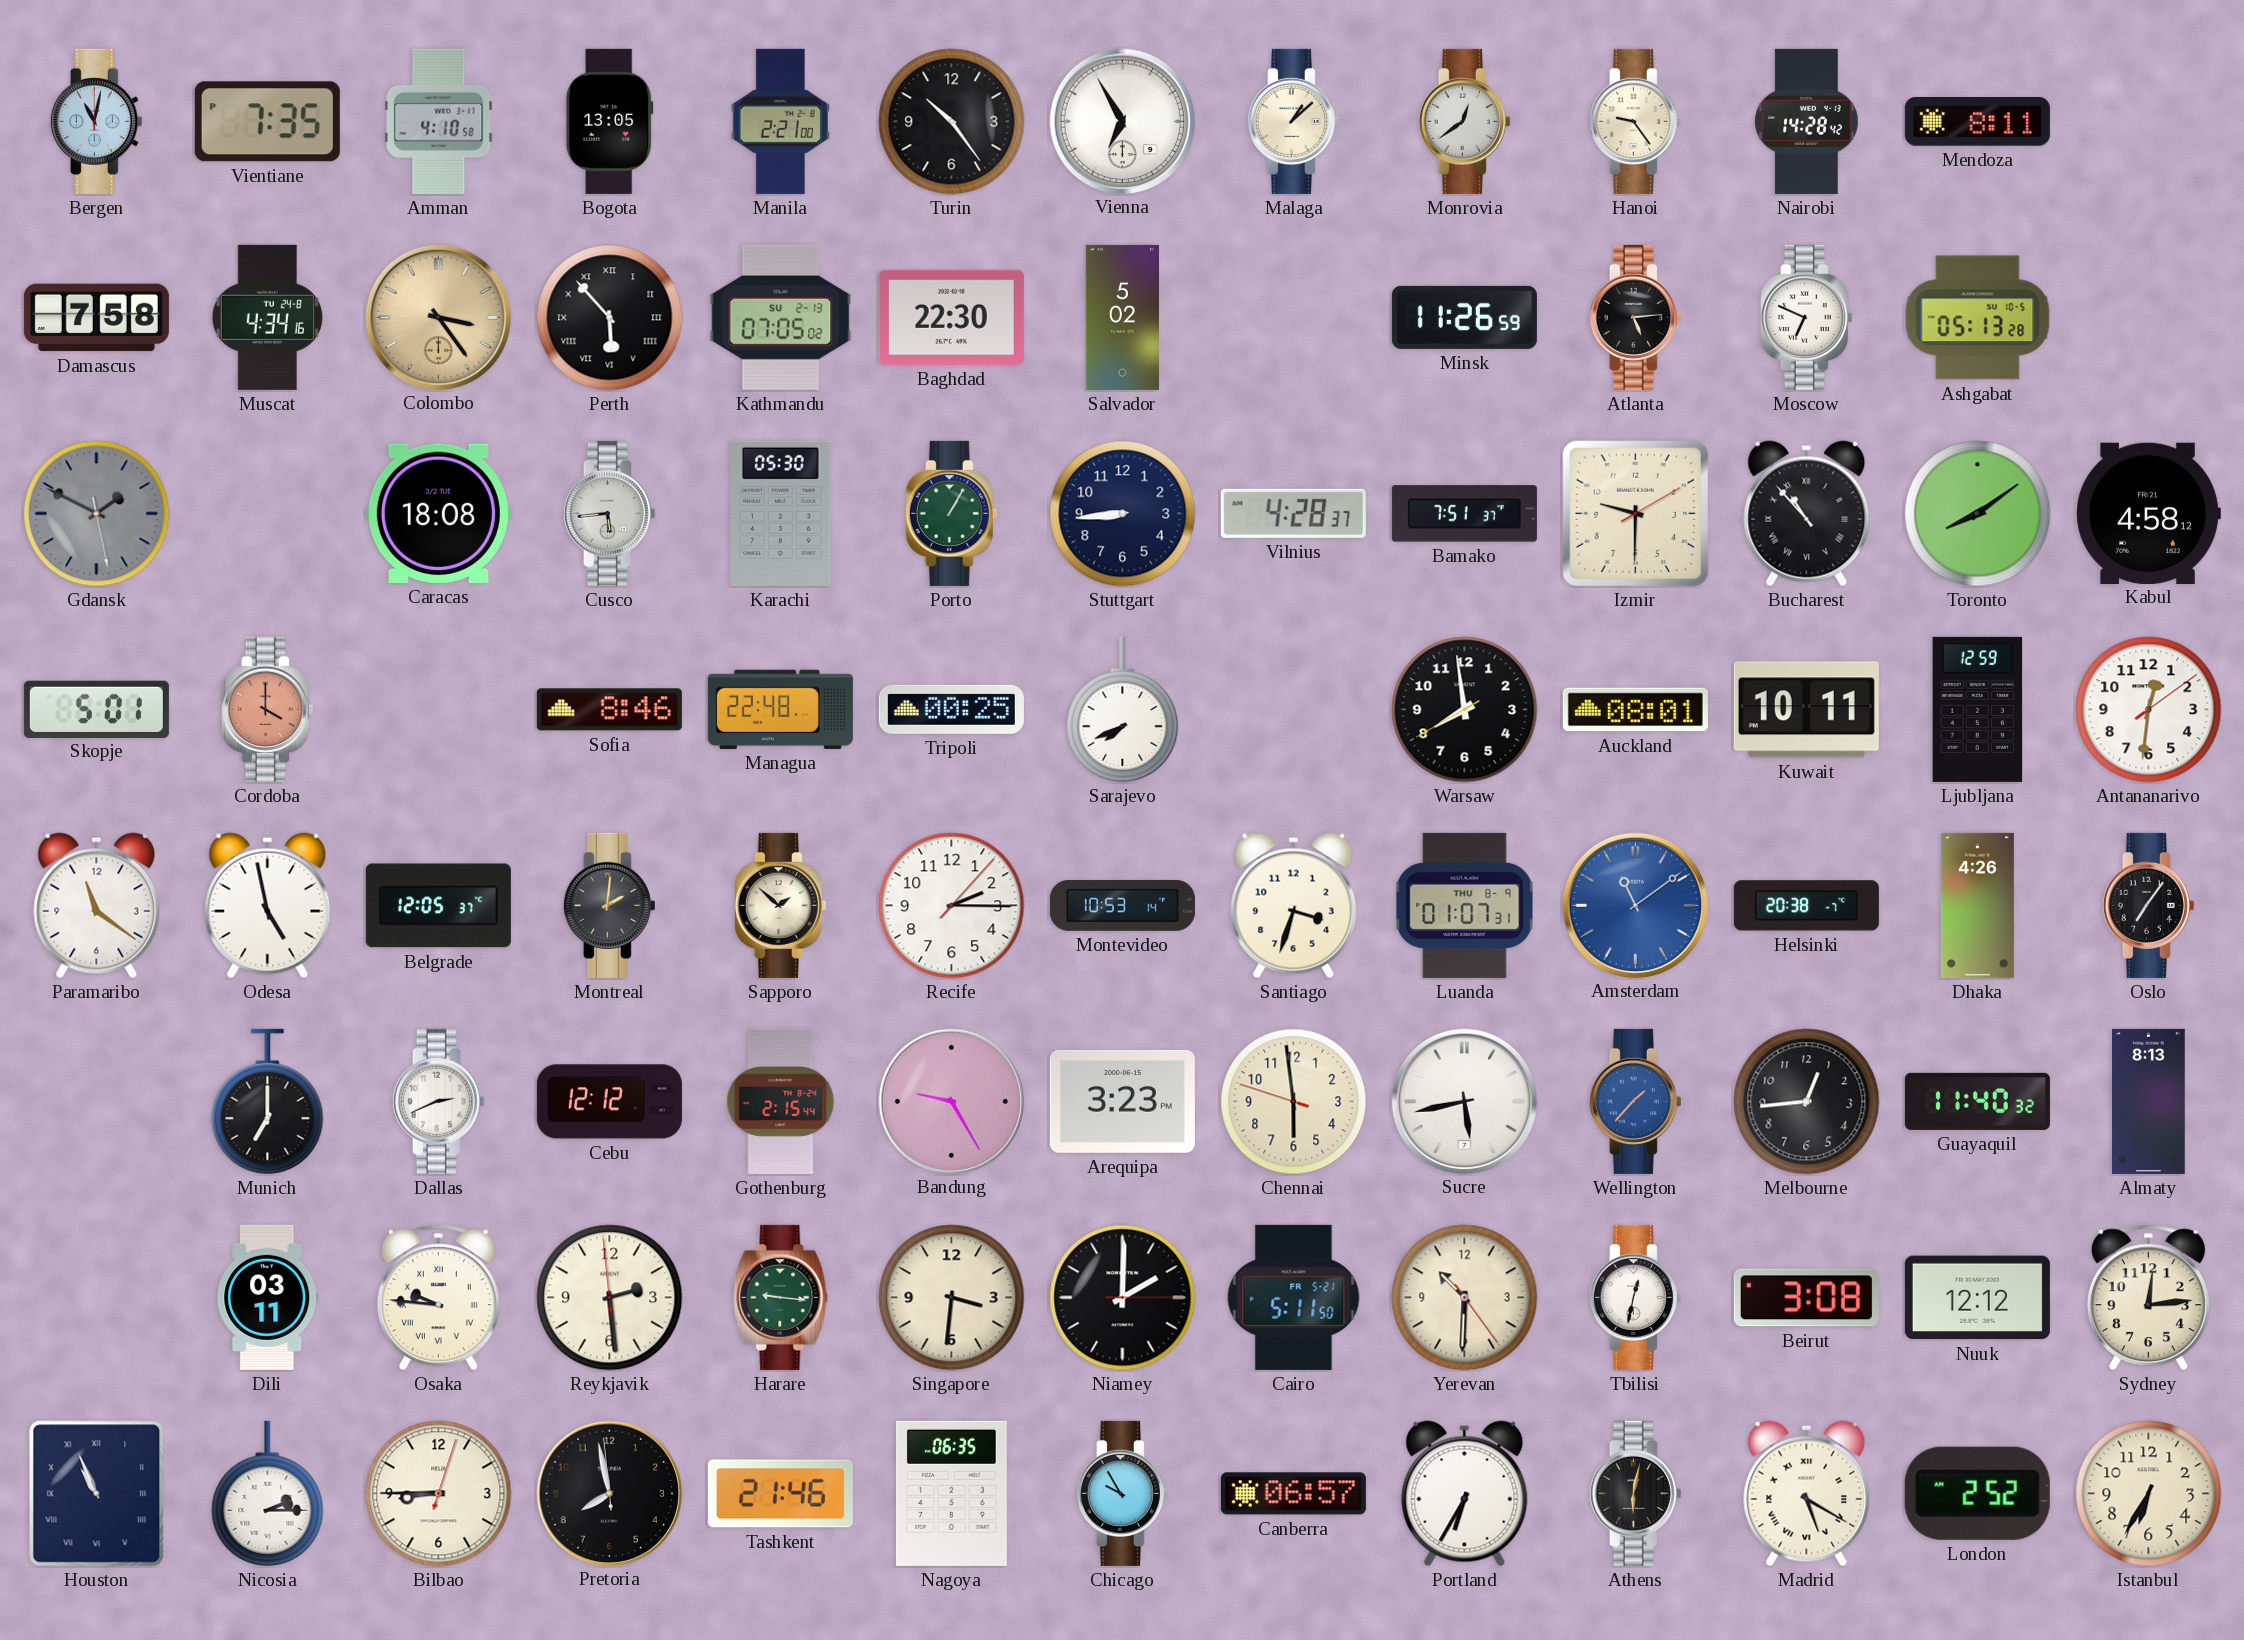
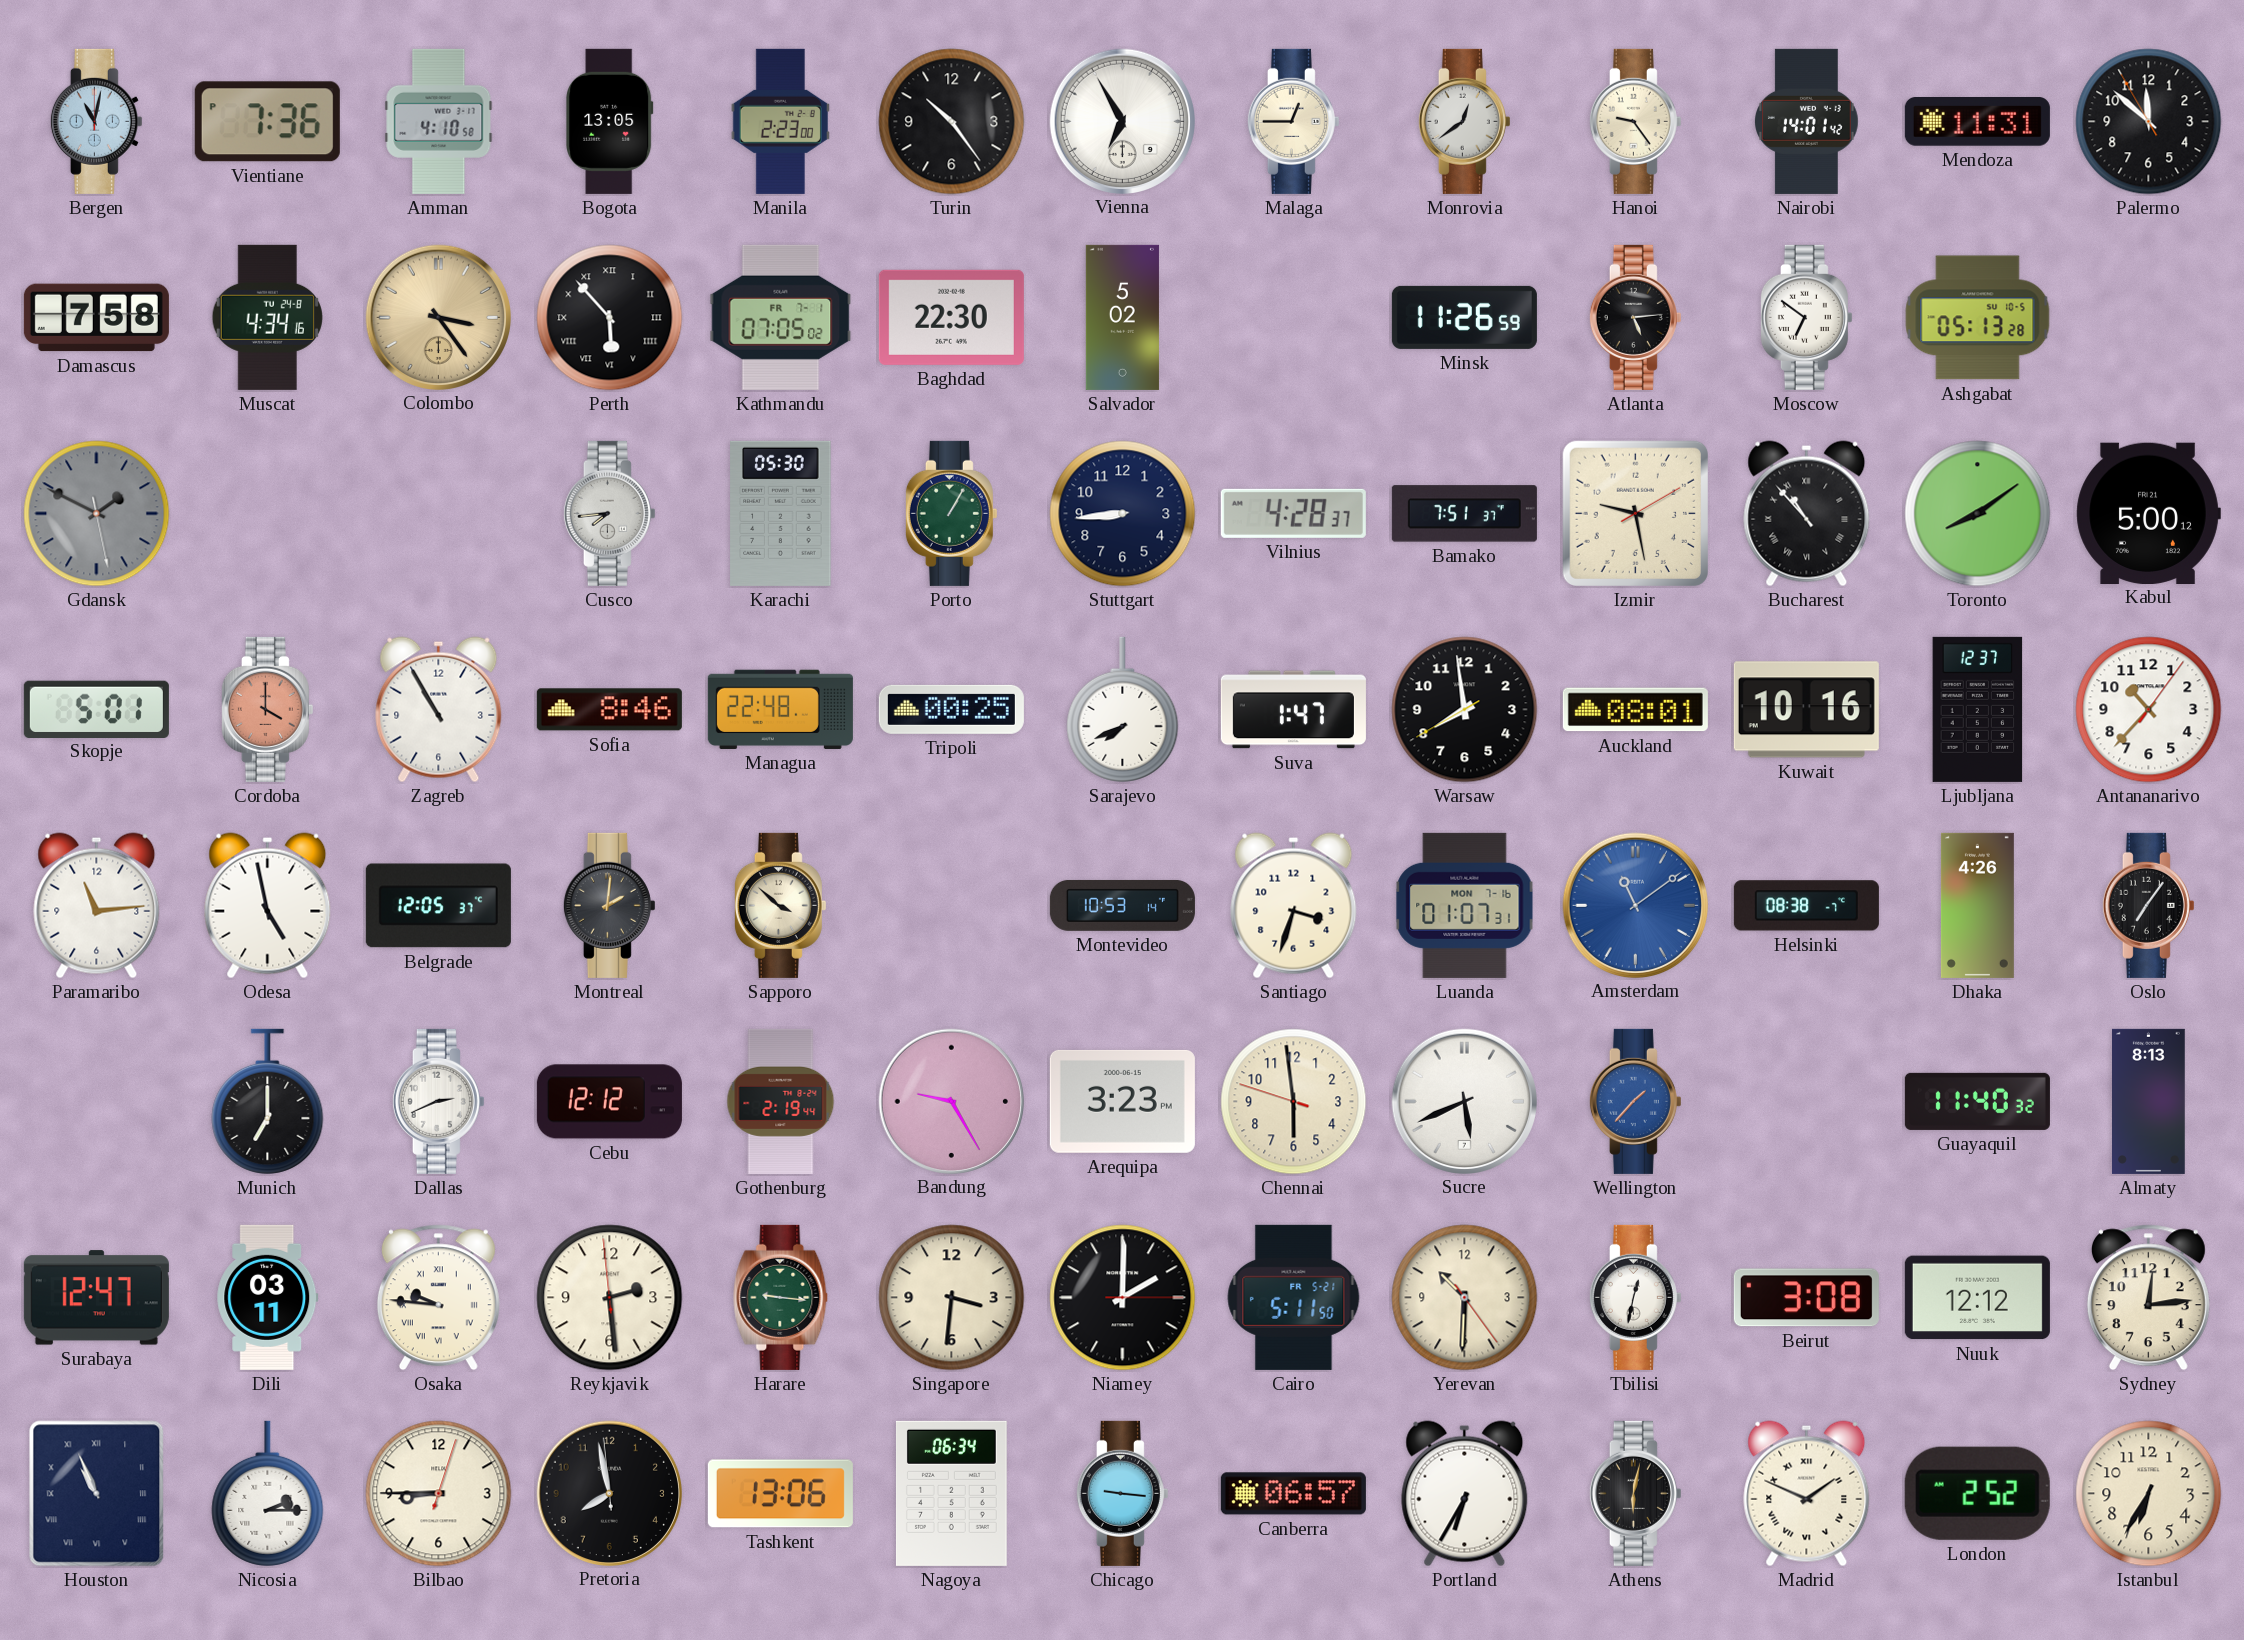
Vientiane: 7:35 -> 7:36
Manila: 2:21 -> 2:23
Malaga: 1:08 -> 12:45
Nairobi: 14:28 -> 14:01
Mendoza: 8:11 -> 11:31
Palermo: none -> 11:51
Kathmandu date: SU 2-13 -> FR 7-1
Moscow: 6:49 -> 6:51
Caracas: 18:08 -> none
Cusco: 5:44 -> 7:44
Izmir: 9:30 -> 9:28
Kabul: 4:58 -> 5:00
Zagreb: none -> 10:55
Suva: none -> 1:47
Kuwait: 10:11 -> 10:16
Ljubljana: 12:59 -> 12:37
Antananarivo: 12:31 -> 10:37
Paramaribo: 11:21 -> 11:14
Sapporo: 1:52 -> 3:52
Recife: 2:15 -> none
Luanda date: THU 8-9 -> MON 7-16
Helsinki: 20:38 -> 08:38
Gothenburg: 2:15 -> 2:19
Sucre: 5:43 -> 5:41
Melbourne: 12:44 -> none
Surabaya: none -> 12:47
Tashkent: 21:46 -> 13:06
Nagoya: 06:35 -> 06:34
Chicago: 9:55 -> 9:16
Madrid: 5:20 -> 1:49
